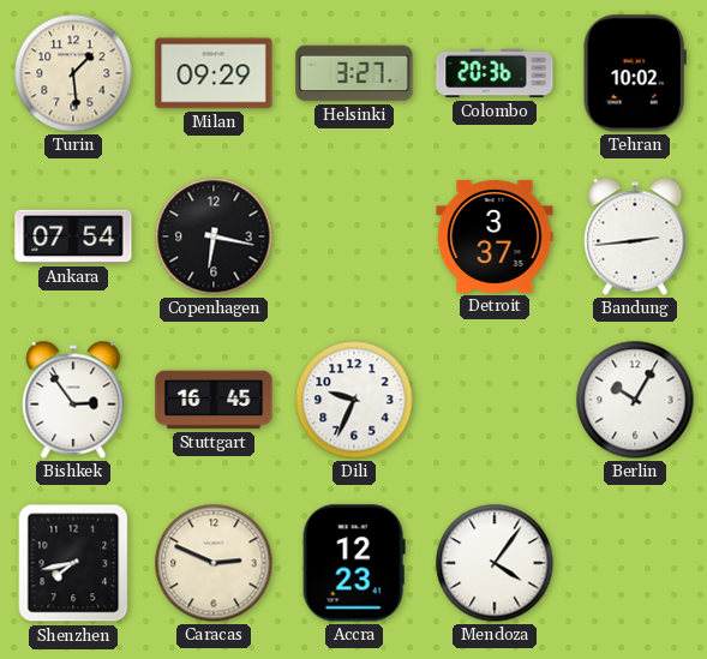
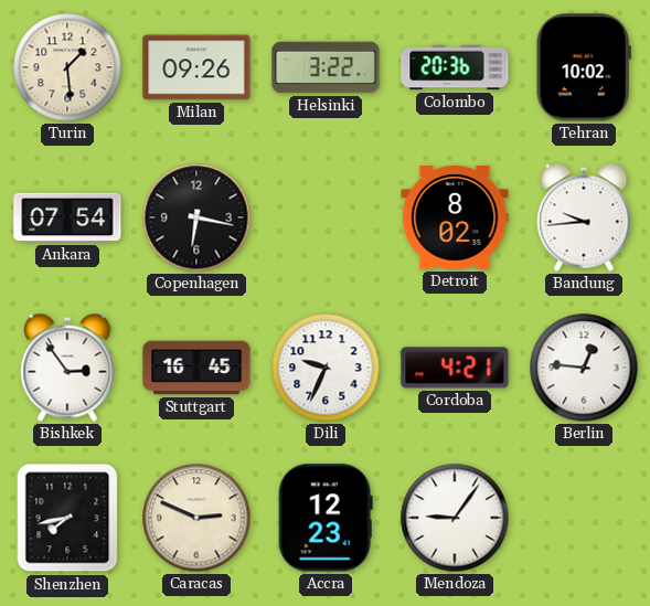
Milan: 09:29 -> 09:26
Helsinki: 3:27 -> 3:22
Detroit: 3:37 -> 8:02
Bandung: 2:44 -> 9:44
Cordoba: none -> 4:21
Berlin: 10:05 -> 12:46
Mendoza: 4:06 -> 9:06
